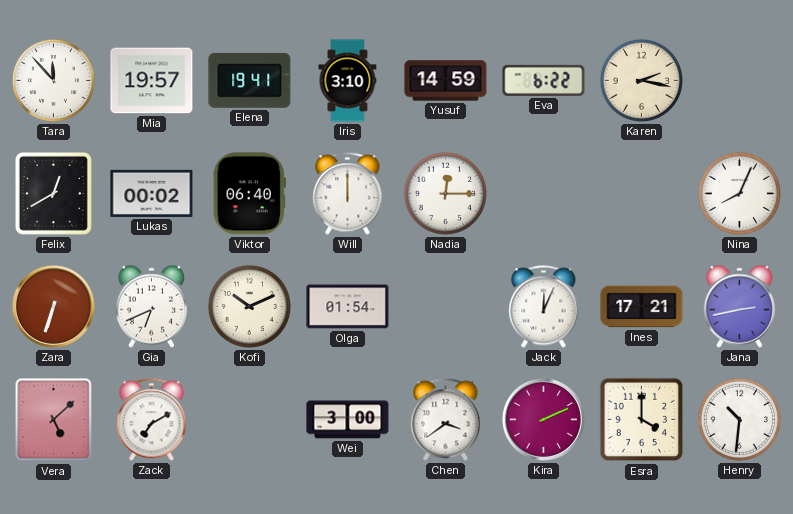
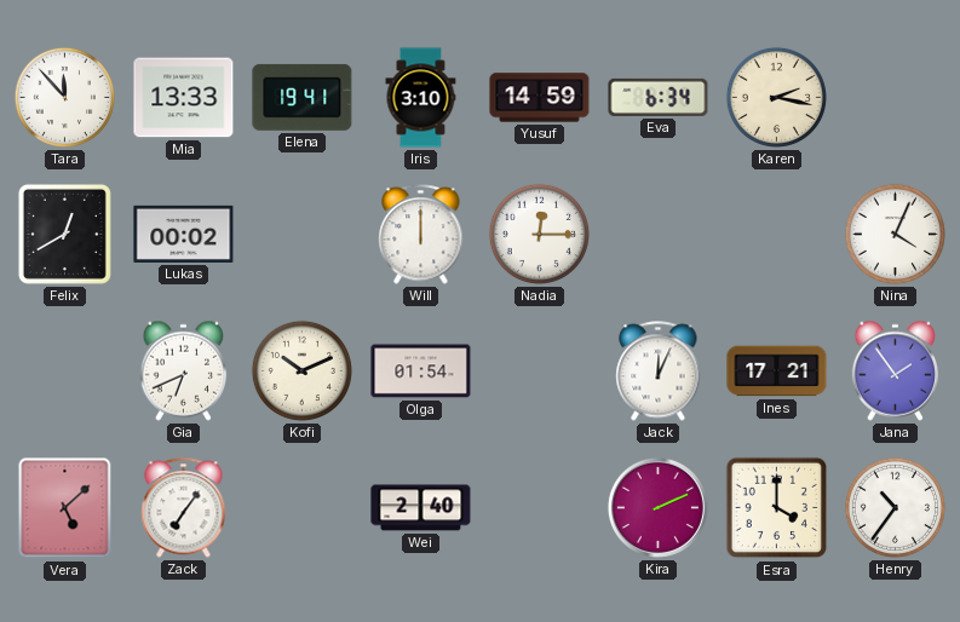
Mia: 19:57 -> 13:33
Eva: 6:22 -> 6:34
Viktor: 06:40 -> none
Nina: 8:04 -> 4:04
Zara: 6:33 -> none
Jana: 2:43 -> 1:54
Zack: 7:10 -> 7:06
Wei: 3:00 -> 2:40
Chen: 3:39 -> none
Henry: 10:31 -> 10:36
